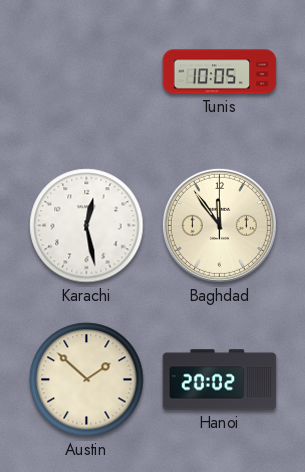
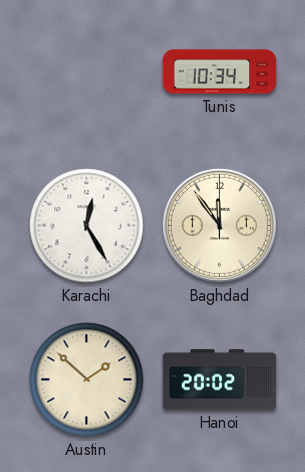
Tunis: 10:05 -> 10:34
Karachi: 12:28 -> 12:25
